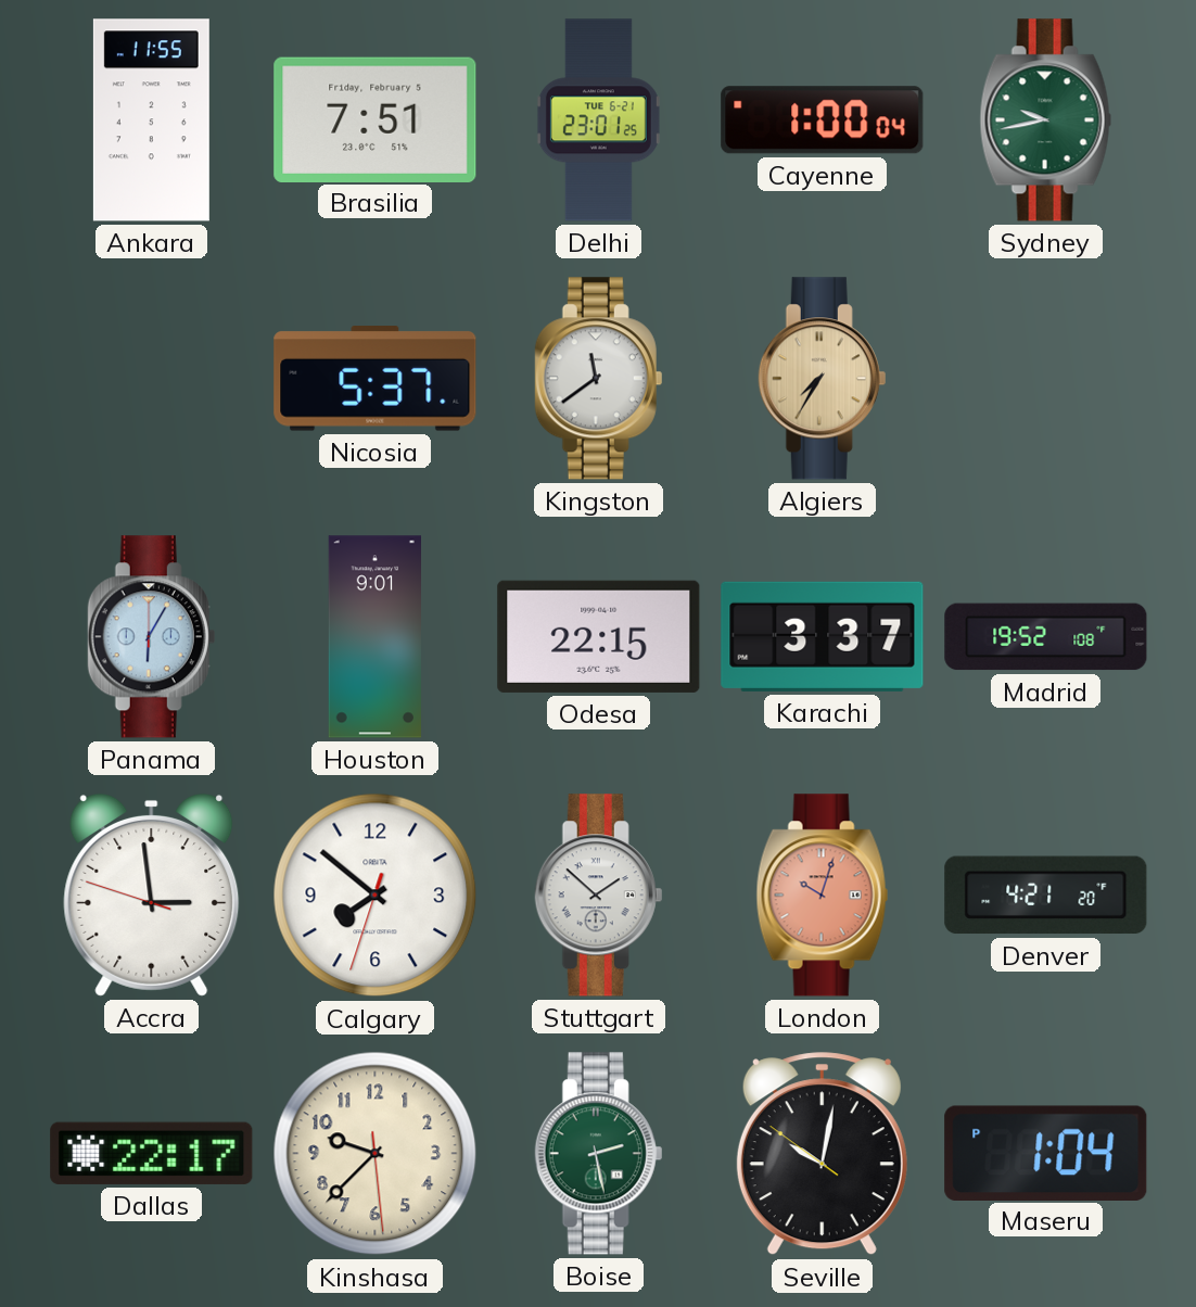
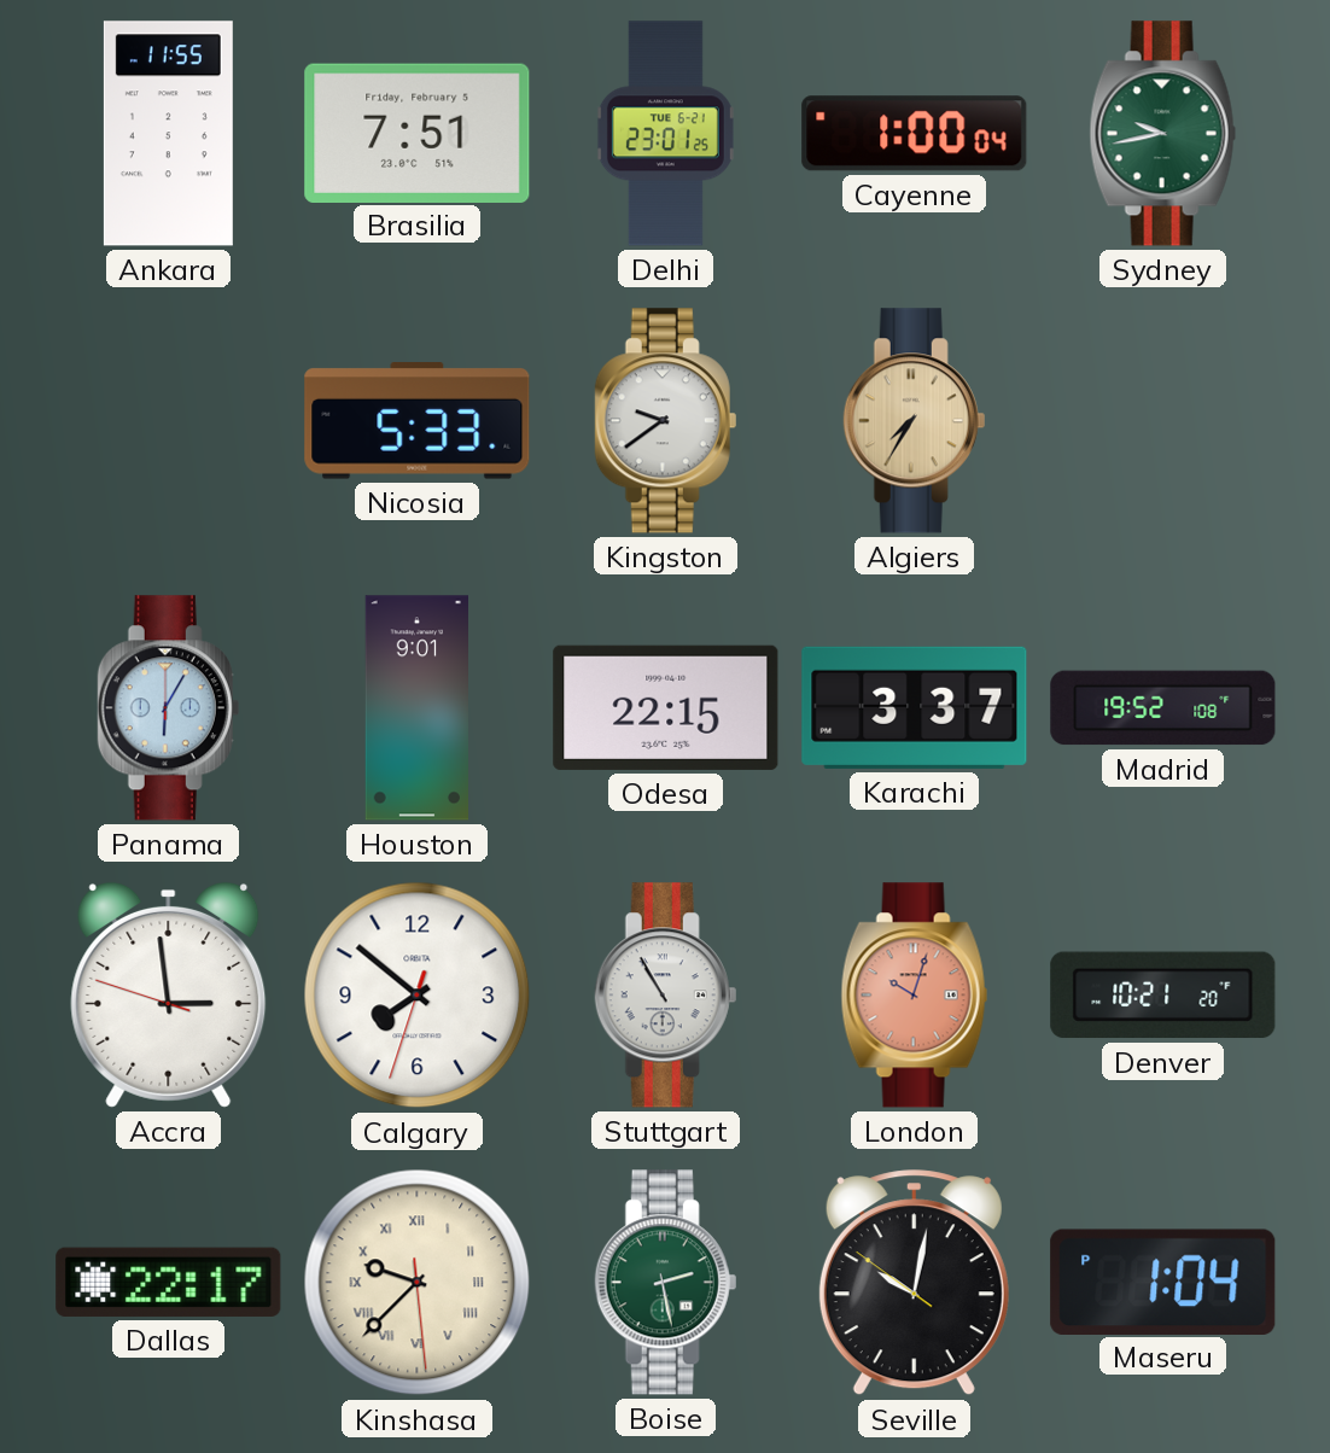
Nicosia: 5:37 -> 5:33
Kingston: 11:39 -> 9:39
Stuttgart: 1:52 -> 10:55
Denver: 4:21 -> 10:21
Kinshasa numerals: Arabic -> Roman
